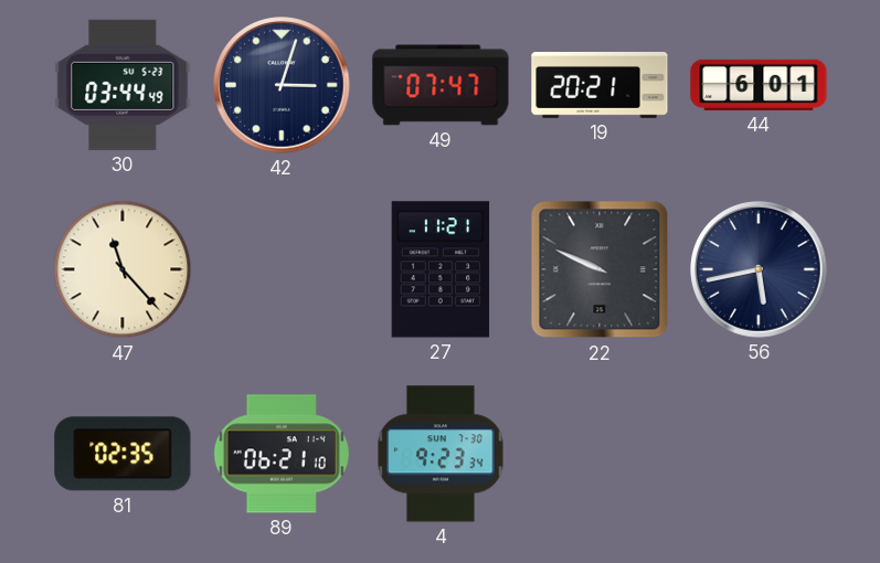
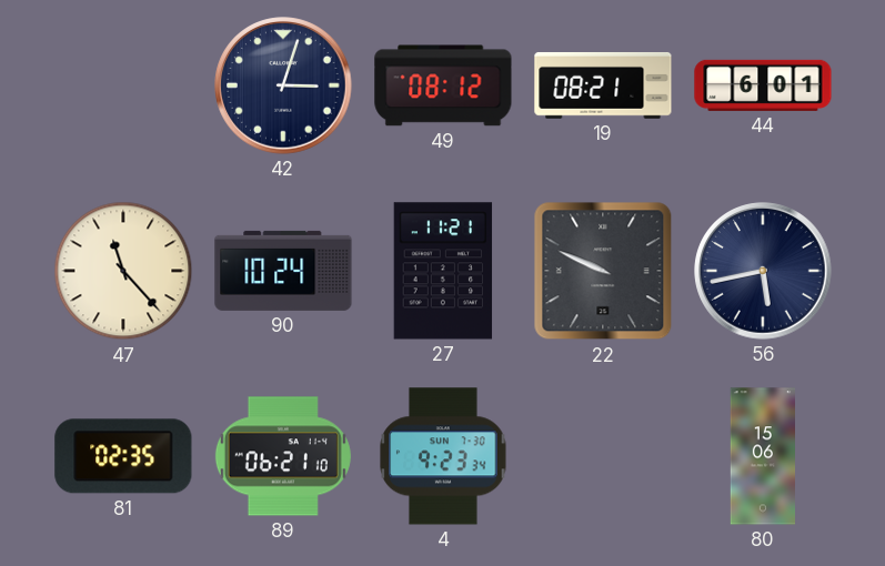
30: 03:44 -> none
49: 07:47 -> 08:12
19: 20:21 -> 08:21
90: none -> 10:24
80: none -> 15:06
